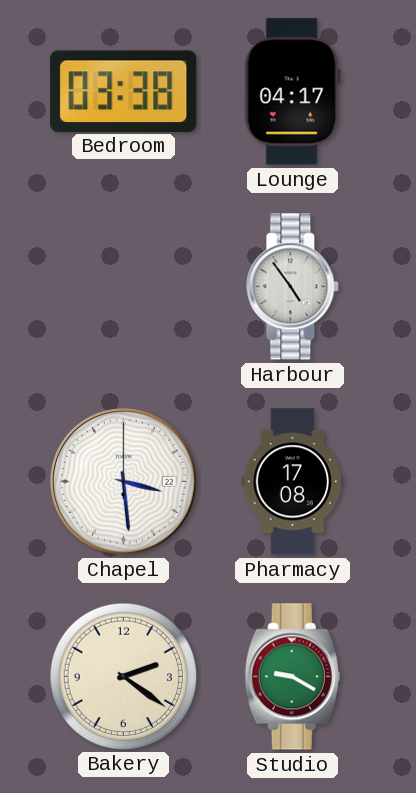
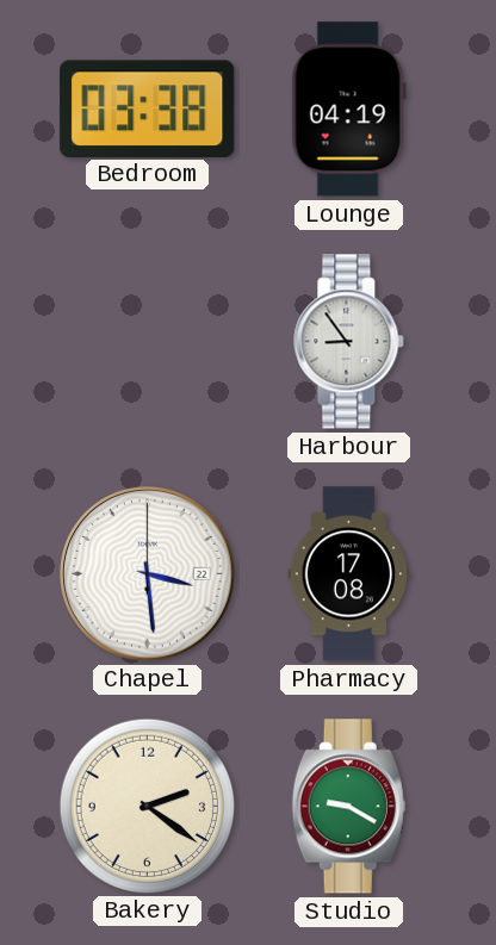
Lounge: 04:17 -> 04:19
Harbour: 4:54 -> 8:54
